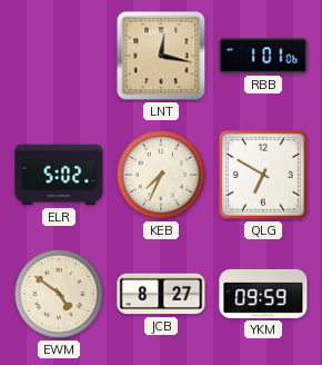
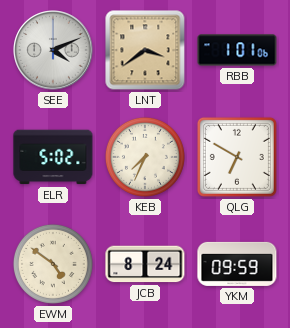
SEE: none -> 4:11
LNT: 12:17 -> 3:39
JCB: 8:27 -> 8:24
